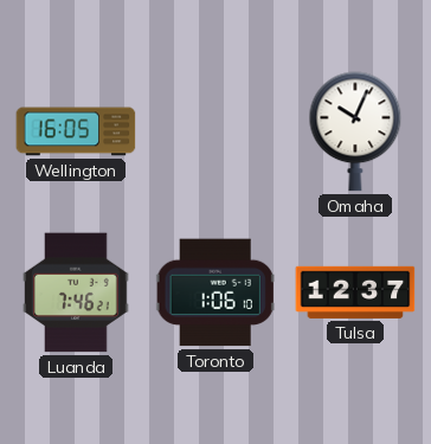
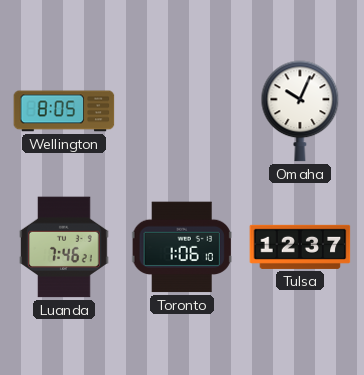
Wellington: 16:05 -> 8:05
